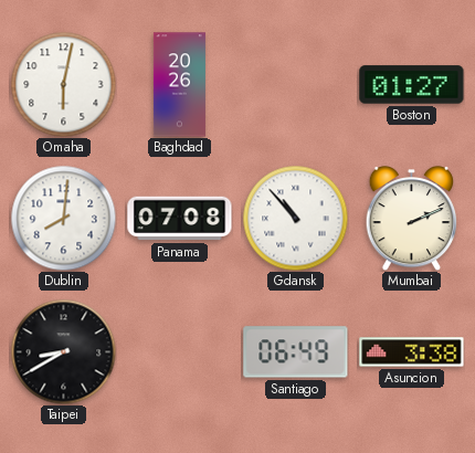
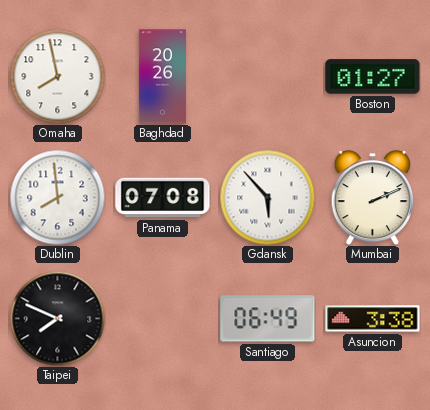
Omaha: 6:02 -> 7:58
Dublin: 8:01 -> 7:59
Gdansk: 10:53 -> 5:53
Taipei: 8:40 -> 7:49
